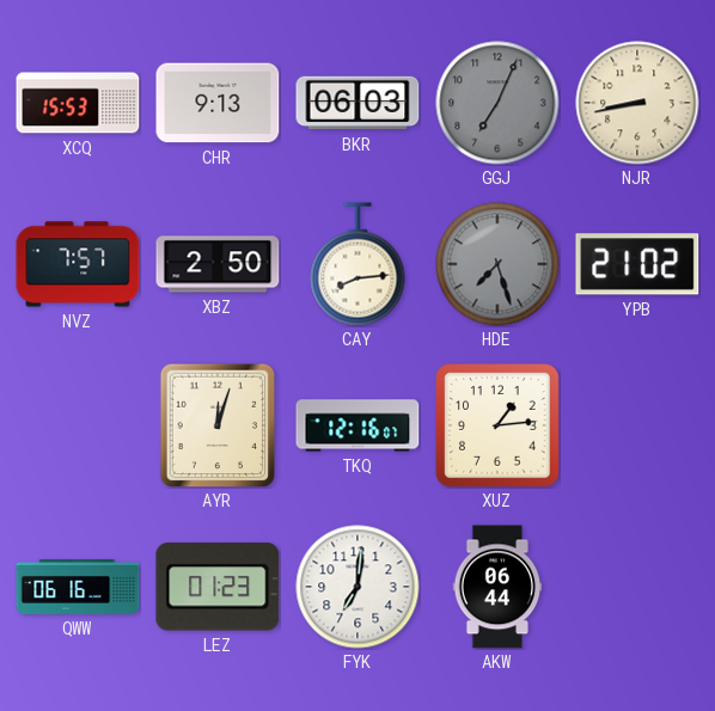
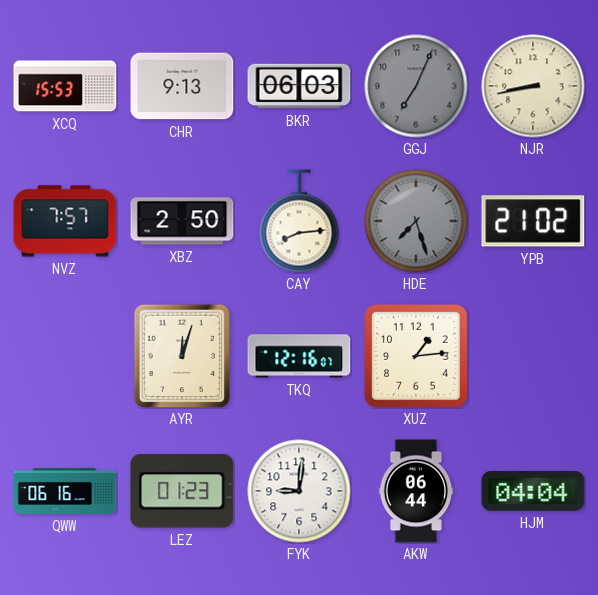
FYK: 7:01 -> 9:01
HJM: none -> 04:04
